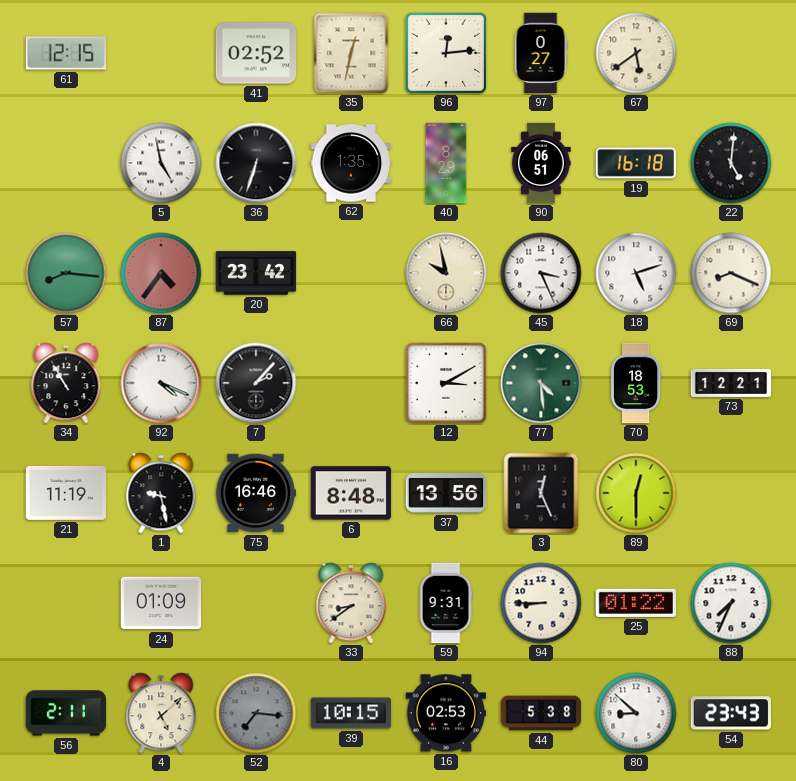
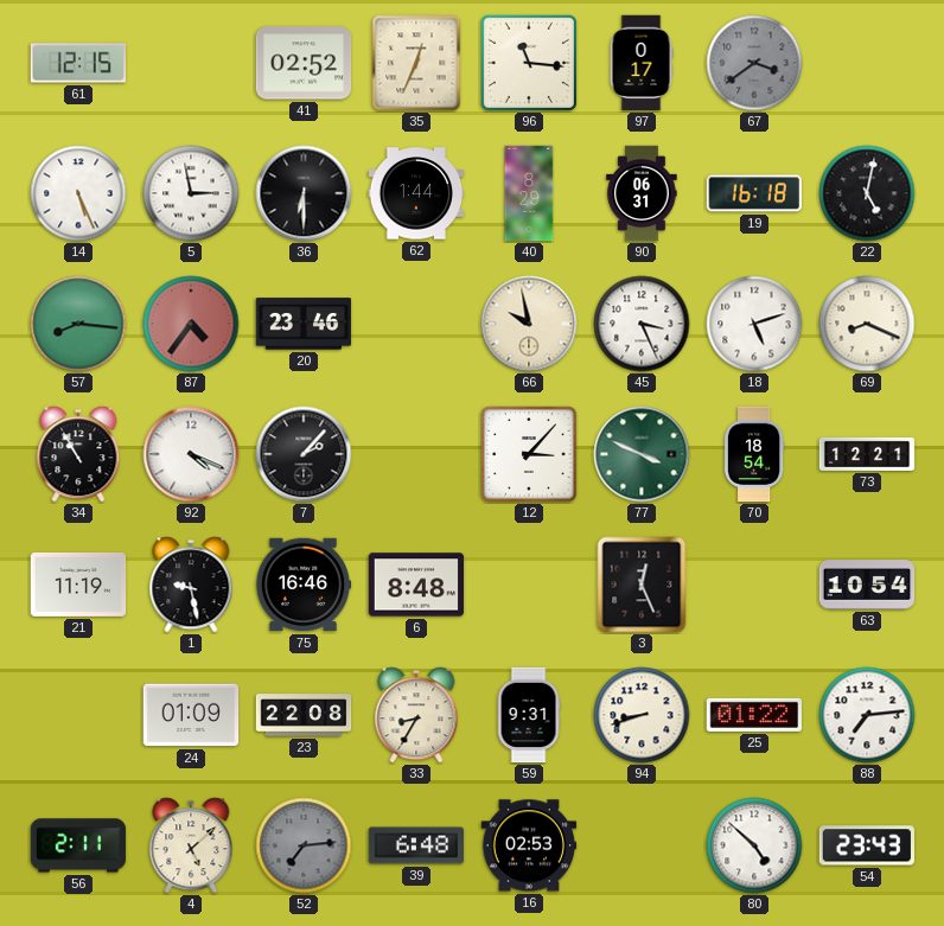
35: 12:32 -> 12:34
96: 12:14 -> 11:16
97: 0:27 -> 0:17
67: 5:39 -> 3:39
67 dial: cream -> grey
14: none -> 5:26
5: 4:58 -> 2:58
36: 6:33 -> 6:30
62: 1:35 -> 1:44
90: 06:51 -> 06:31
22: 5:01 -> 5:02
20: 23:42 -> 23:46
12: 3:10 -> 3:07
77: 4:29 -> 3:49
70: 18:53 -> 18:54
37: 13:56 -> none
89: 12:30 -> none
63: none -> 10:54
23: none -> 22:08
33: 8:39 -> 8:35
94: 8:45 -> 8:42
88: 7:34 -> 7:14
52: 7:16 -> 7:14
39: 10:15 -> 6:48
44: 5:38 -> none
80: 8:52 -> 4:52
